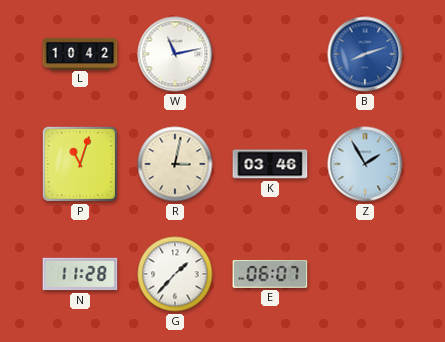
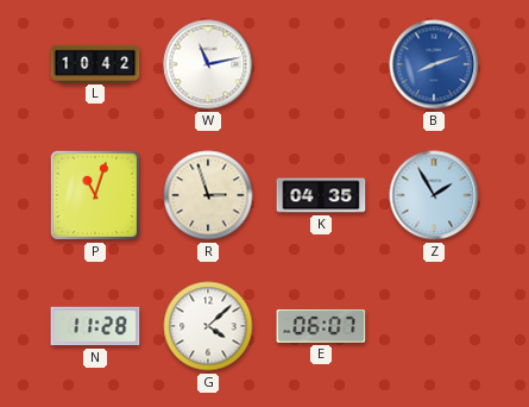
R: 3:02 -> 2:57
K: 03:46 -> 04:35
G: 1:37 -> 4:08
